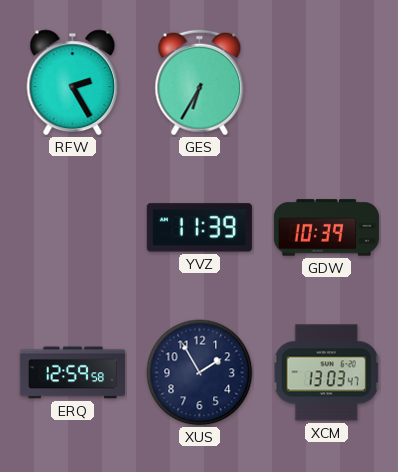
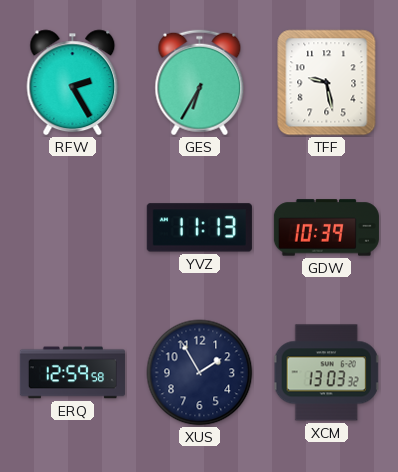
TFF: none -> 9:28
YVZ: 11:39 -> 11:13
XCM: 13:03:47 -> 13:03:32
